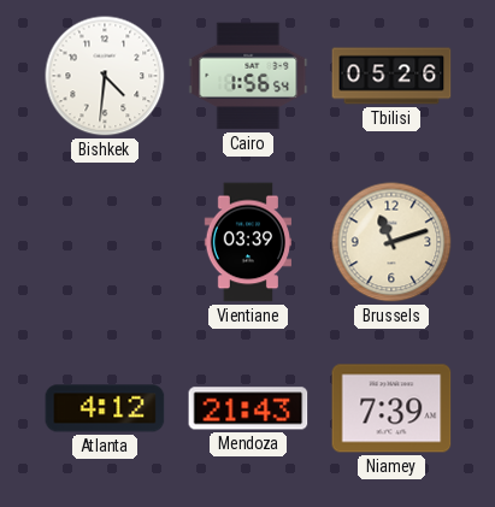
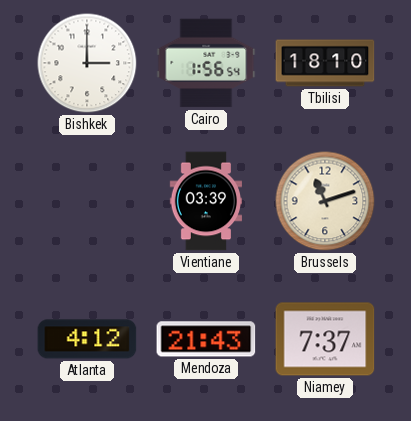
Bishkek: 4:31 -> 3:00
Tbilisi: 05:26 -> 18:10
Niamey: 7:39 -> 7:37
